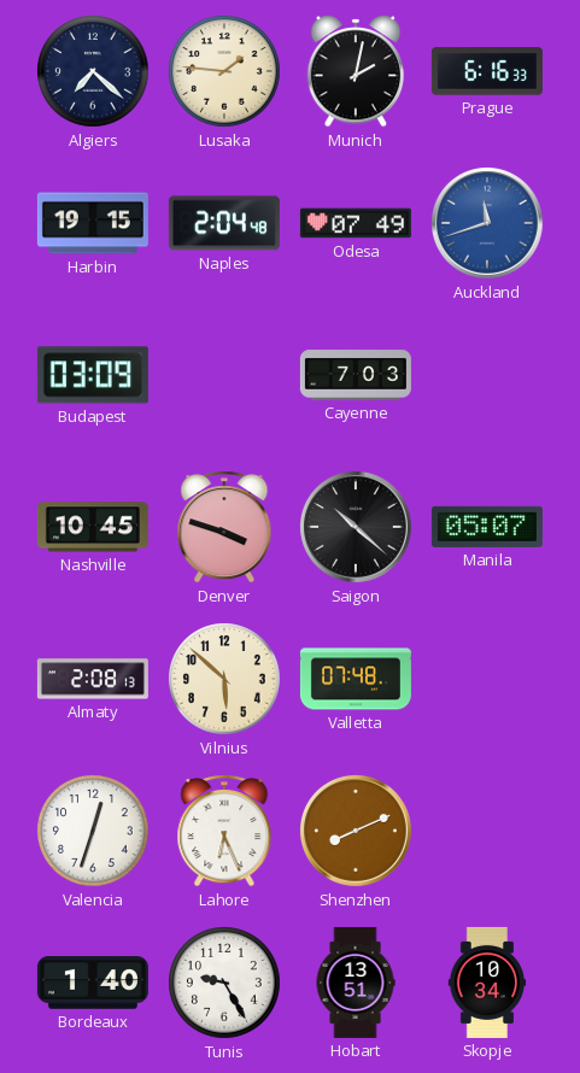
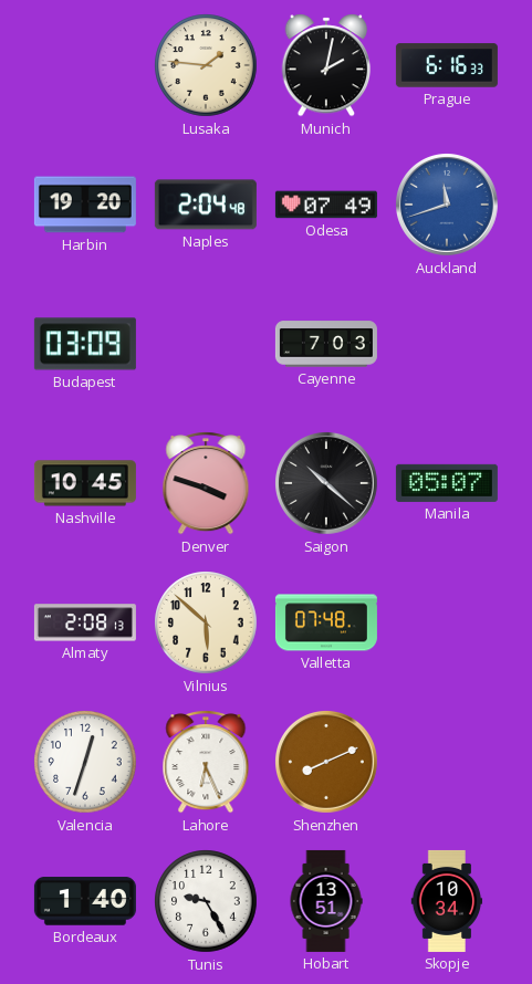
Algiers: 7:22 -> none
Harbin: 19:15 -> 19:20
